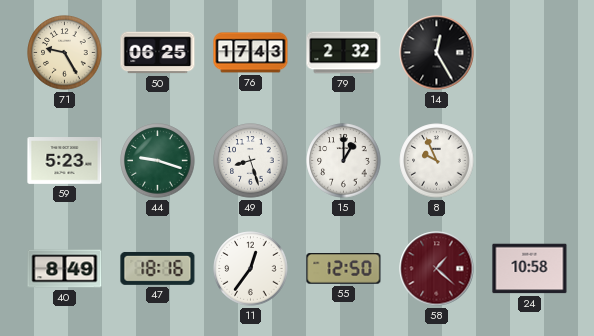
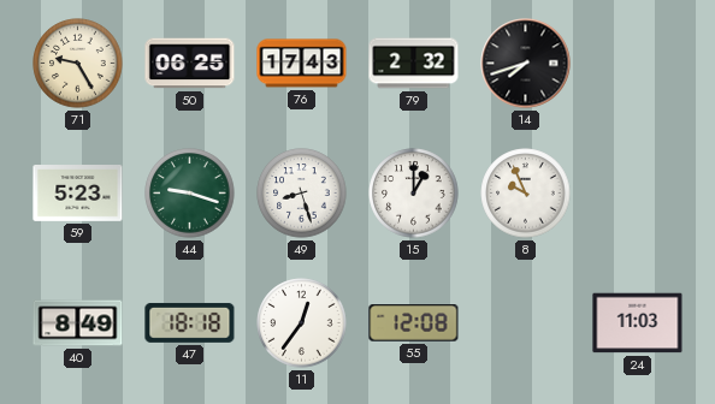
14: 12:25 -> 7:42
47: 18:16 -> 18:18
55: 12:50 -> 12:08
58: 1:22 -> none
24: 10:58 -> 11:03
